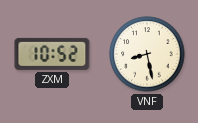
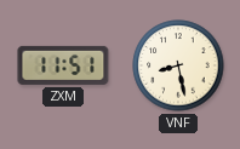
ZXM: 10:52 -> 11:51
